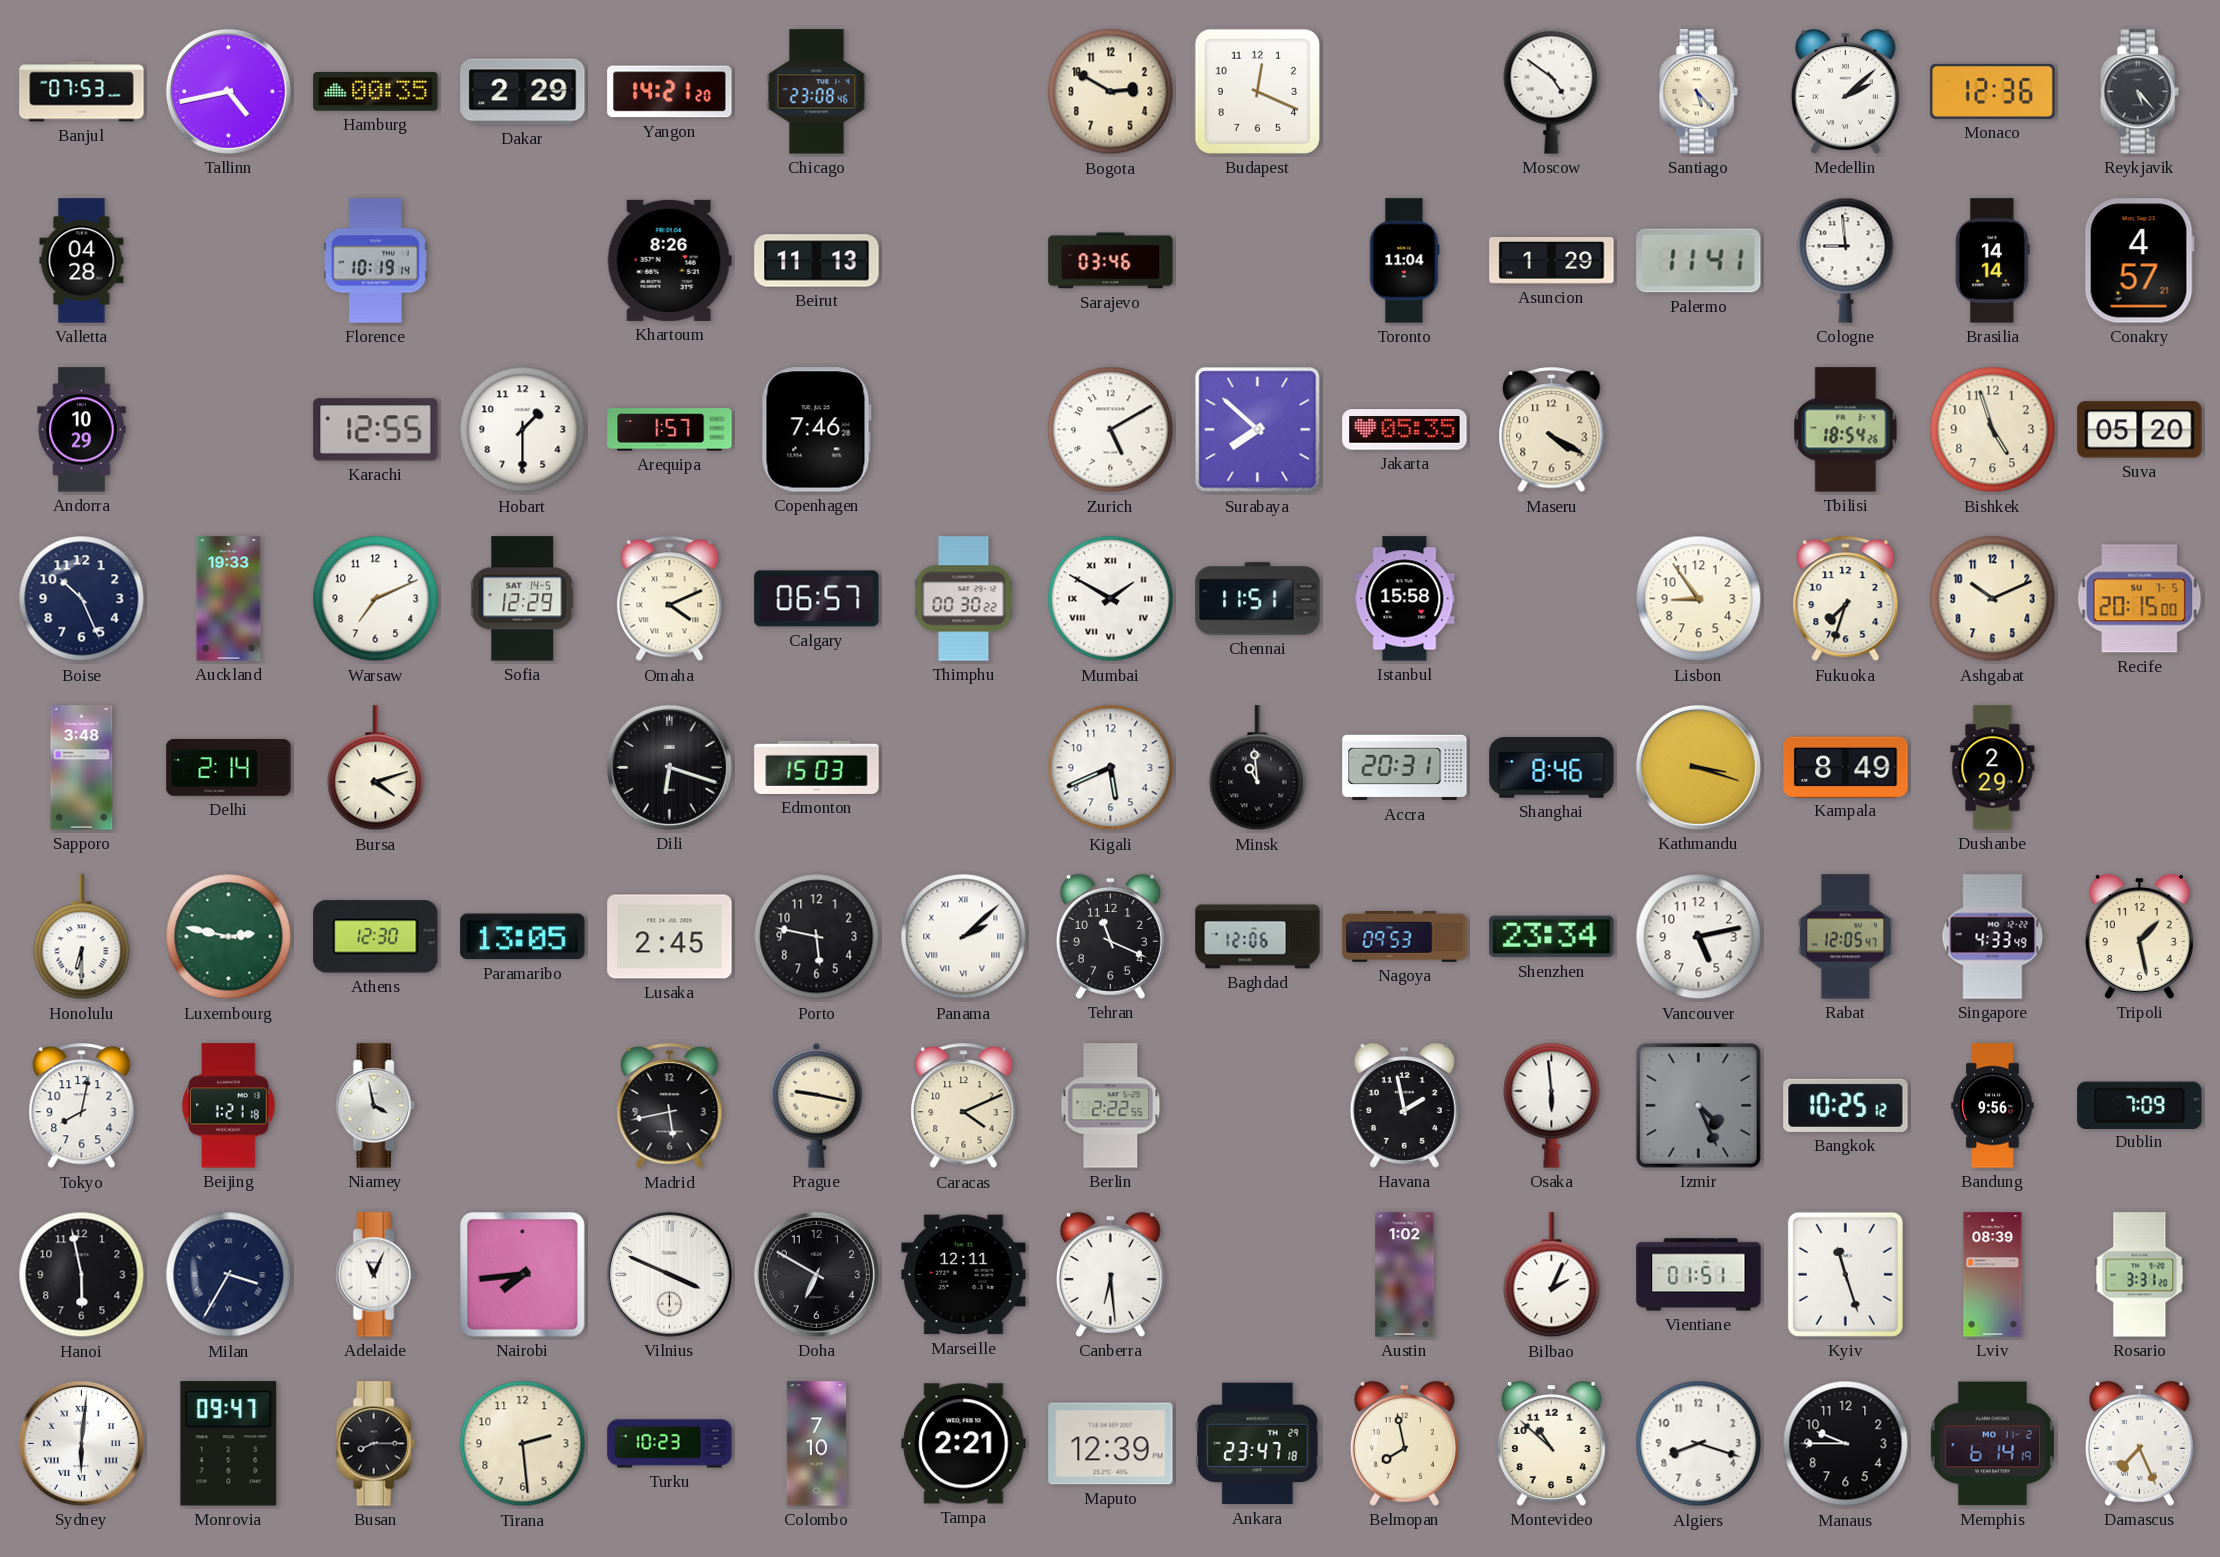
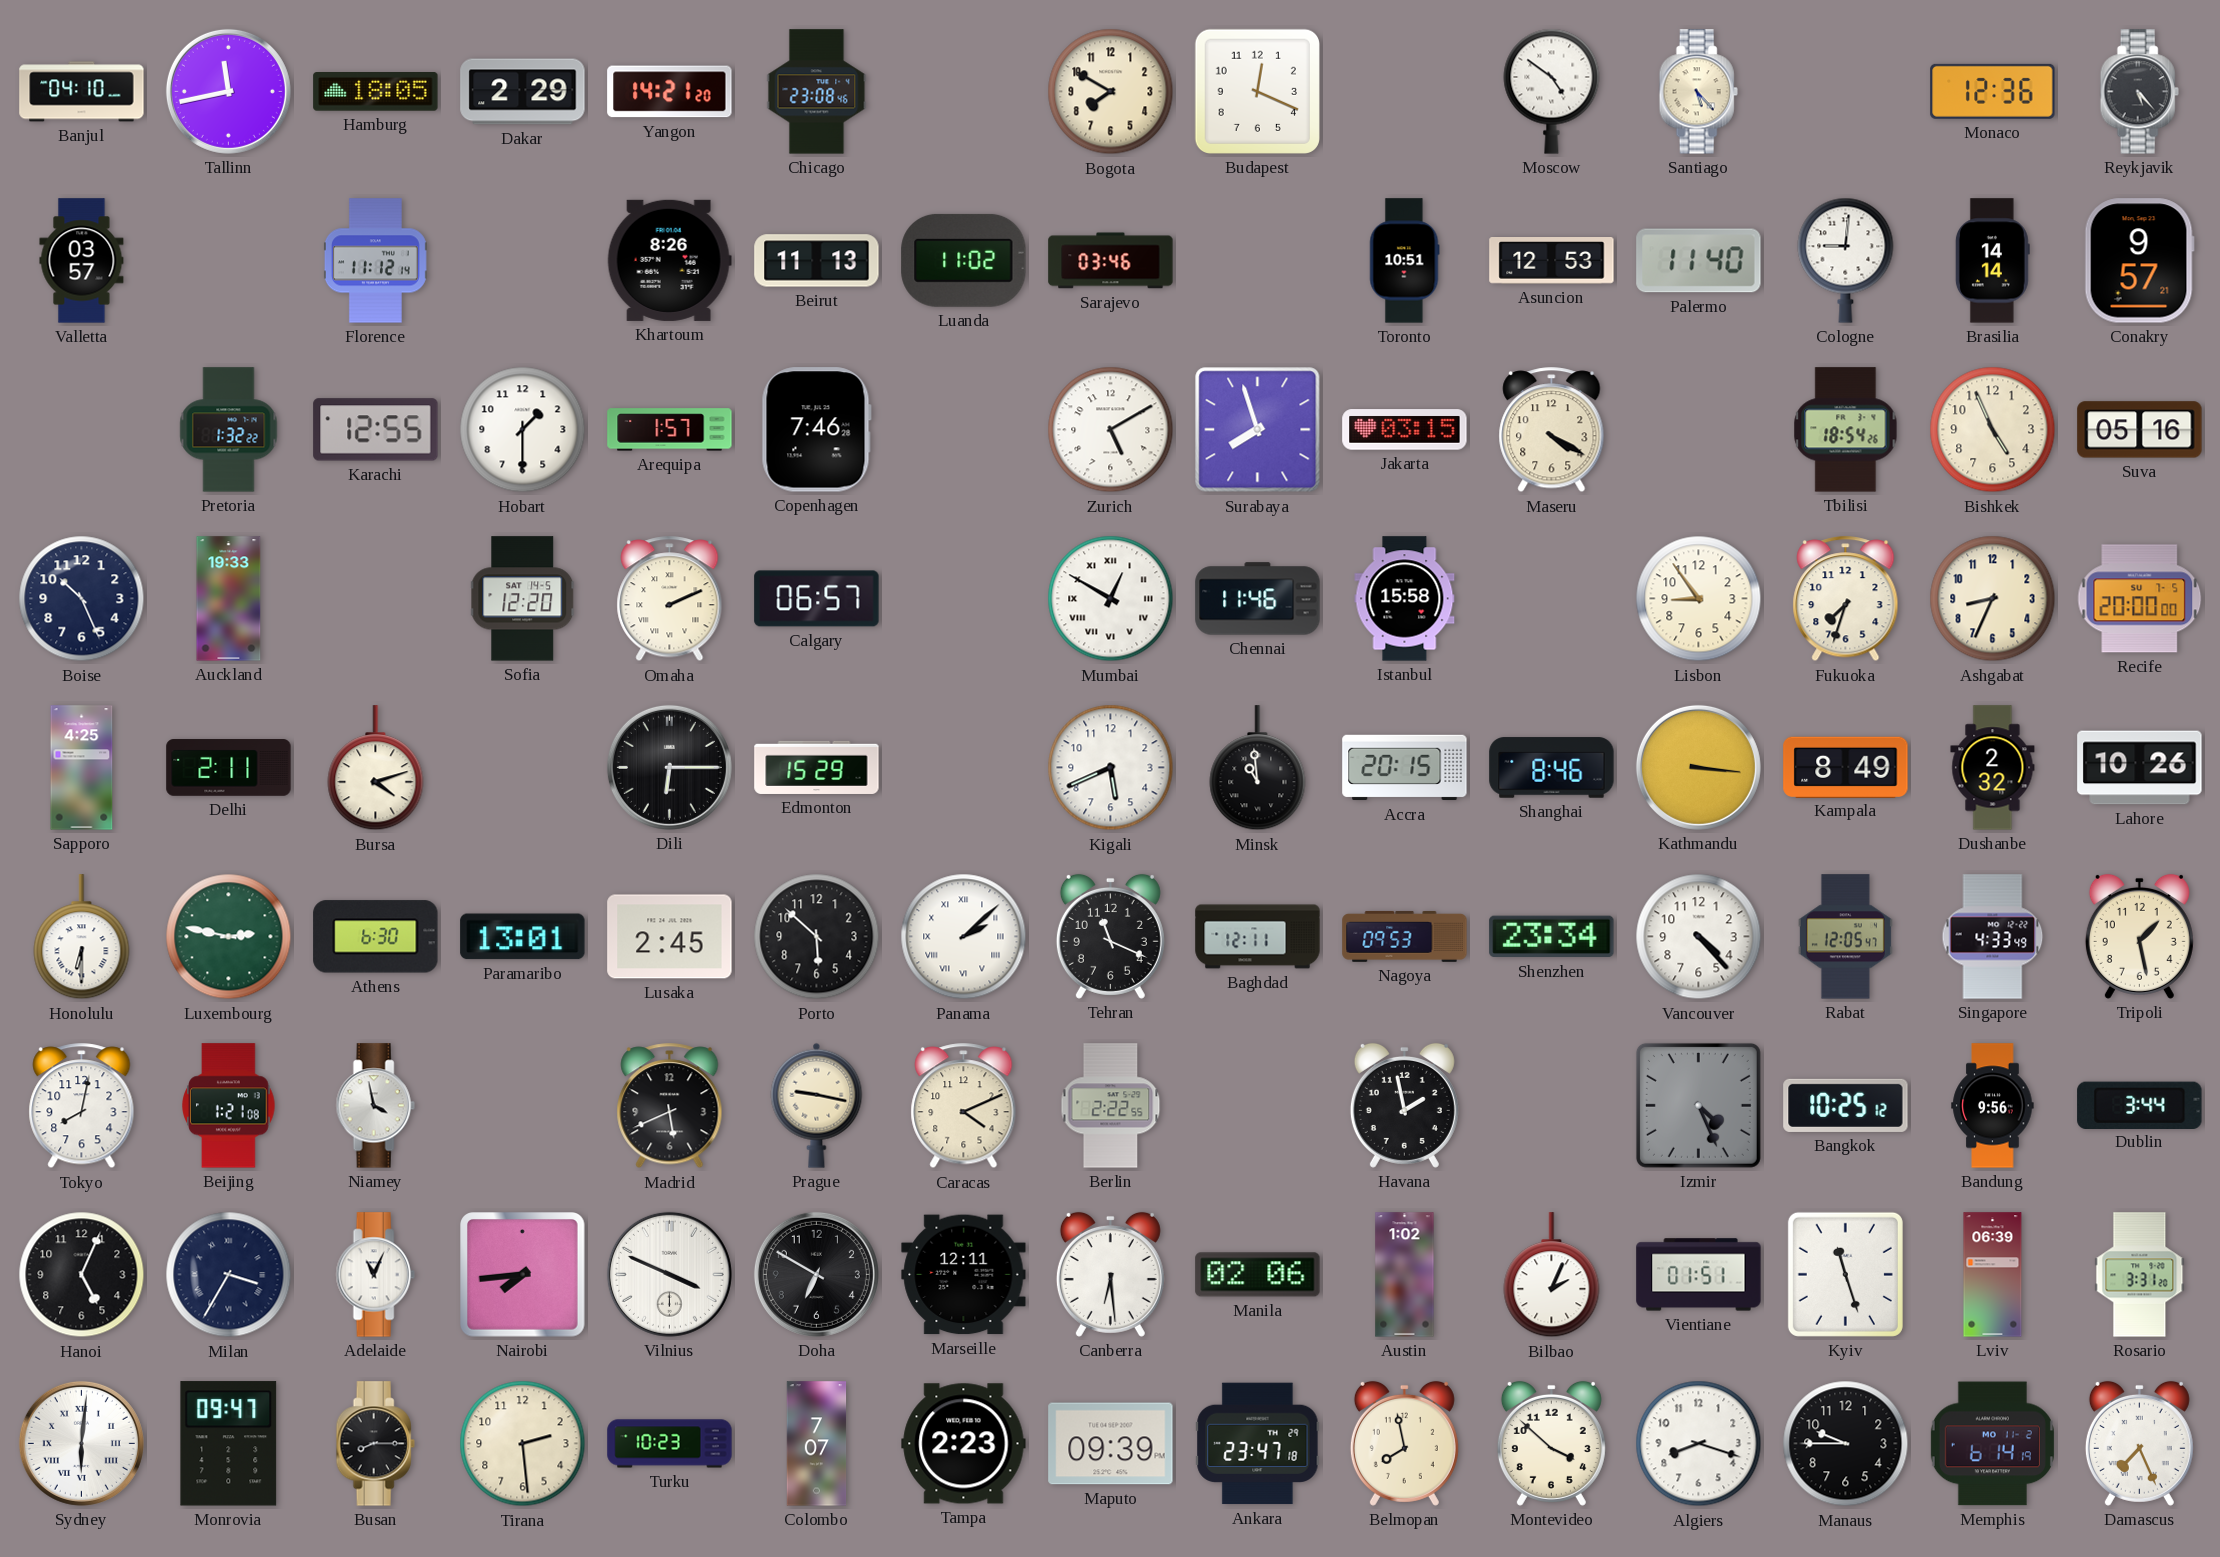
Banjul: 07:53 -> 04:10
Tallinn: 4:43 -> 11:43
Hamburg: 00:35 -> 18:05
Bogota: 2:50 -> 7:50
Medellin: 2:08 -> none
Valletta: 04:28 -> 03:57
Florence: 10:19 -> 11:12
Luanda: none -> 11:02
Toronto: 11:04 -> 10:51
Asuncion: 1:29 -> 12:53
Palermo: 11:41 -> 11:40
Cologne: 8:59 -> 9:01
Conakry: 4:57 -> 9:57
Andorra: 10:29 -> none
Pretoria: none -> 1:32
Surabaya: 7:52 -> 7:57
Jakarta: 05:35 -> 03:15
Bishkek: 4:57 -> 4:56
Suva: 05:20 -> 05:16
Warsaw: 7:11 -> none
Sofia: 12:29 -> 12:20
Omaha: 4:11 -> 2:11
Thimphu: 00:30 -> none
Mumbai: 1:50 -> 12:50
Chennai: 11:51 -> 11:46
Ashgabat: 10:11 -> 8:34
Recife: 20:15 -> 20:00
Sapporo: 3:48 -> 4:25
Delhi: 2:14 -> 2:11
Dili: 6:18 -> 6:15
Edmonton: 15:03 -> 15:29
Accra: 20:31 -> 20:15
Kathmandu: 3:18 -> 3:16
Dushanbe: 2:29 -> 2:32
Lahore: none -> 10:26
Athens: 12:30 -> 6:30
Paramaribo: 13:05 -> 13:01
Porto: 5:47 -> 5:52
Baghdad: 12:06 -> 12:11
Vancouver: 5:13 -> 4:23
Beijing: 1:21:18 -> 1:21:08
Madrid: 5:43 -> 5:41
Osaka: 5:59 -> none
Dublin: 7:09 -> 3:44
Hanoi: 5:58 -> 5:04
Manila: none -> 02:06
Lviv: 08:39 -> 06:39
Colombo: 7:10 -> 7:07
Tampa: 2:21 -> 2:23
Maputo: 12:39 -> 09:39
Montevideo: 10:52 -> 3:52
